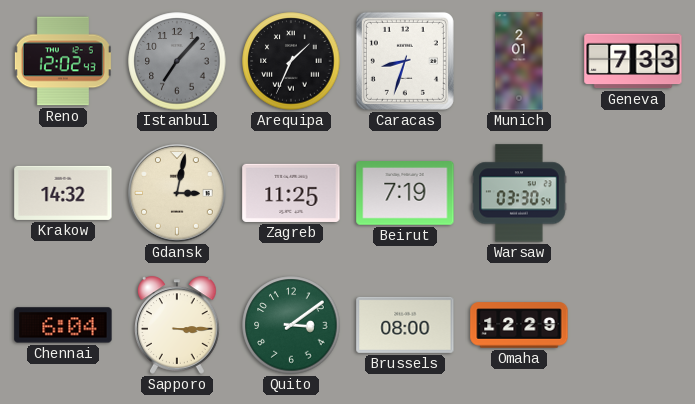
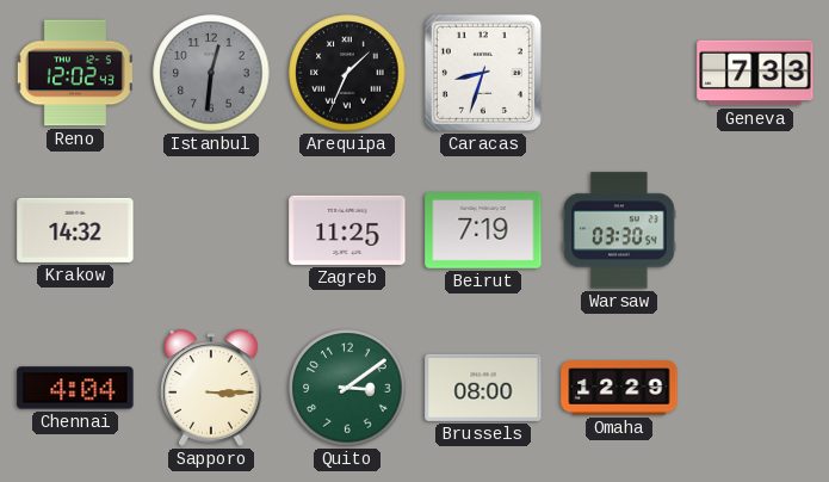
Istanbul: 7:07 -> 12:31
Munich: 2:01 -> none
Gdansk: 3:02 -> none
Chennai: 6:04 -> 4:04
